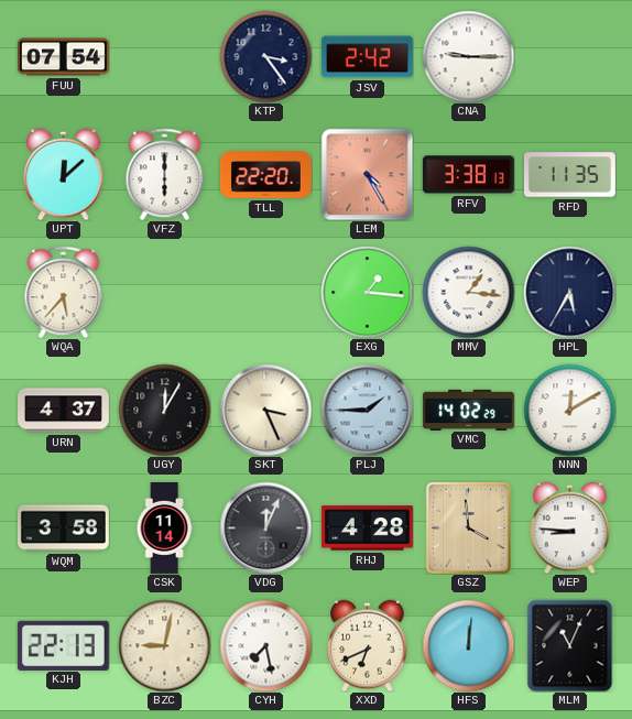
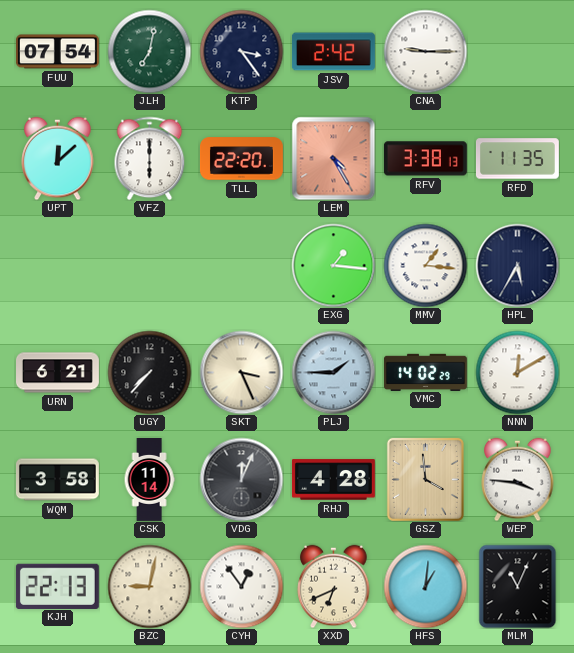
JLH: none -> 7:02
WQA: 5:37 -> none
URN: 4:37 -> 6:21
UGY: 12:05 -> 7:37
WEP: 8:46 -> 3:46
CYH: 7:28 -> 12:54
HFS: 12:01 -> 1:01
